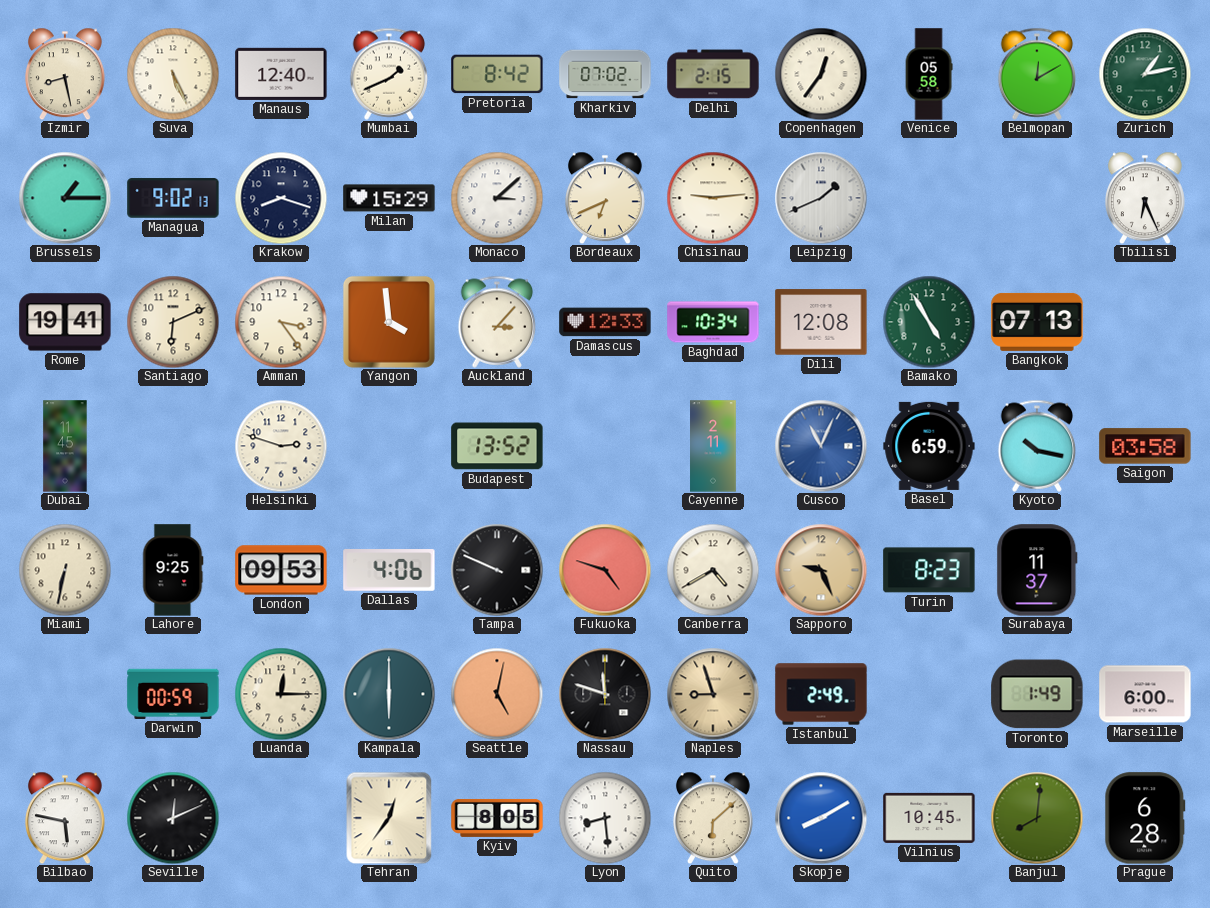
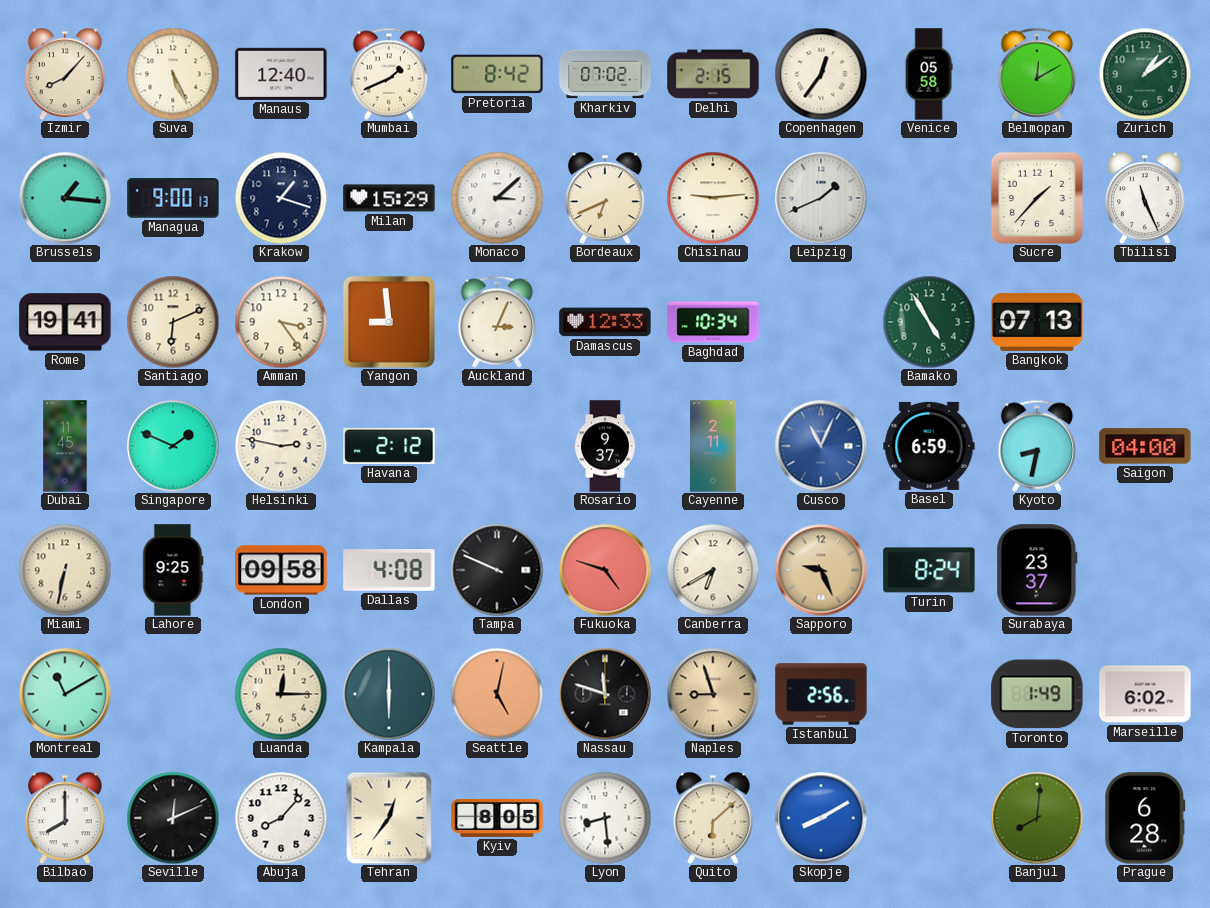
Izmir: 8:28 -> 8:07
Zurich: 1:13 -> 1:09
Brussels: 1:15 -> 1:16
Managua: 9:02 -> 9:00
Krakow: 8:18 -> 1:18
Sucre: none -> 1:37
Tbilisi: 6:26 -> 11:26
Yangon: 3:59 -> 8:59
Auckland: 3:07 -> 3:04
Dili: 12:08 -> none
Singapore: none -> 1:49
Helsinki: 2:48 -> 2:47
Havana: none -> 2:12
Budapest: 13:52 -> none
Rosario: none -> 9:37
Kyoto: 10:17 -> 8:32
Saigon: 03:58 -> 04:00
London: 09:53 -> 09:58
Dallas: 4:06 -> 4:08
Canberra: 4:40 -> 6:40
Turin: 8:23 -> 8:24
Surabaya: 11:37 -> 23:37
Montreal: none -> 11:10
Darwin: 00:59 -> none
Istanbul: 2:49 -> 2:56
Marseille: 6:00 -> 6:02
Bilbao: 5:47 -> 8:00
Abuja: none -> 8:07
Vilnius: 10:45 -> none
